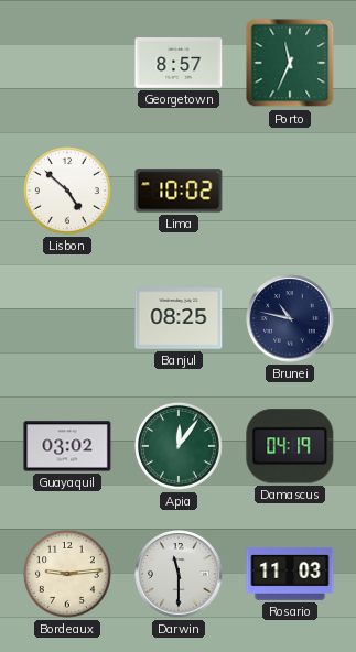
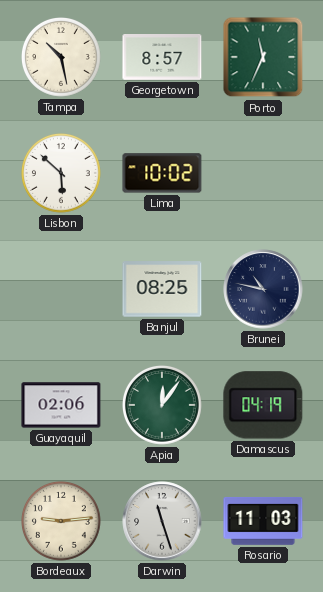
Tampa: none -> 10:28
Lisbon: 4:52 -> 5:52
Guayaquil: 03:02 -> 02:06
Darwin: 11:30 -> 11:27
